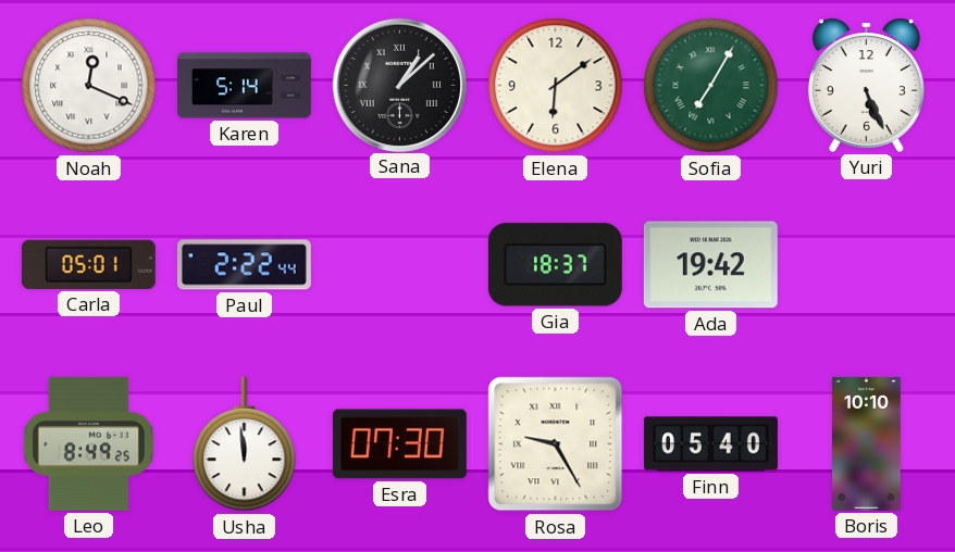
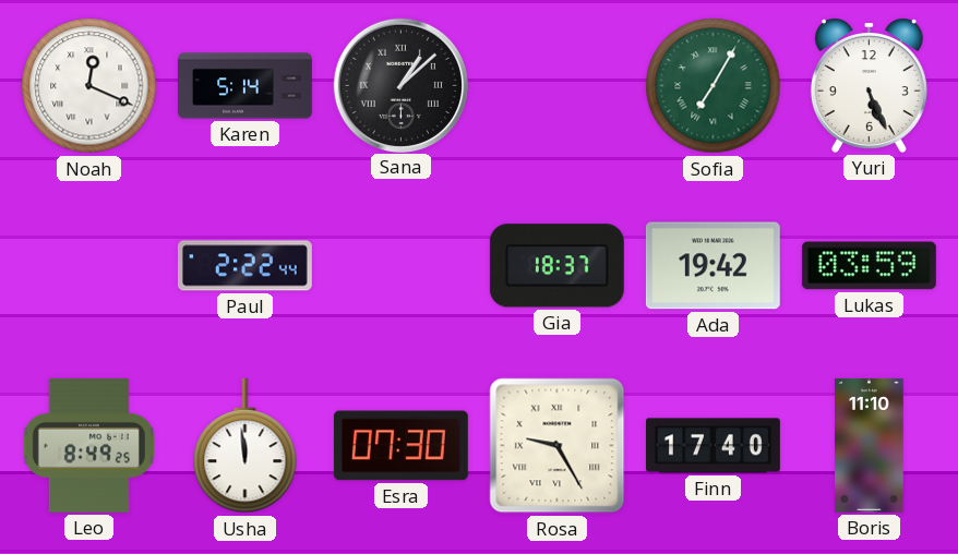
Elena: 6:09 -> none
Carla: 05:01 -> none
Lukas: none -> 03:59
Finn: 05:40 -> 17:40
Boris: 10:10 -> 11:10
